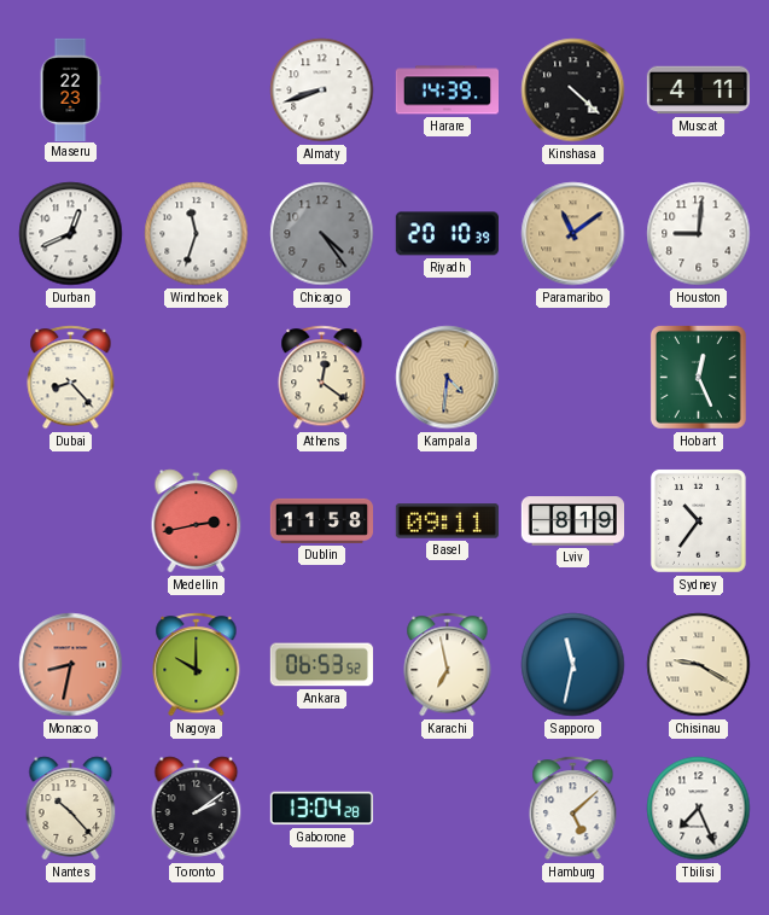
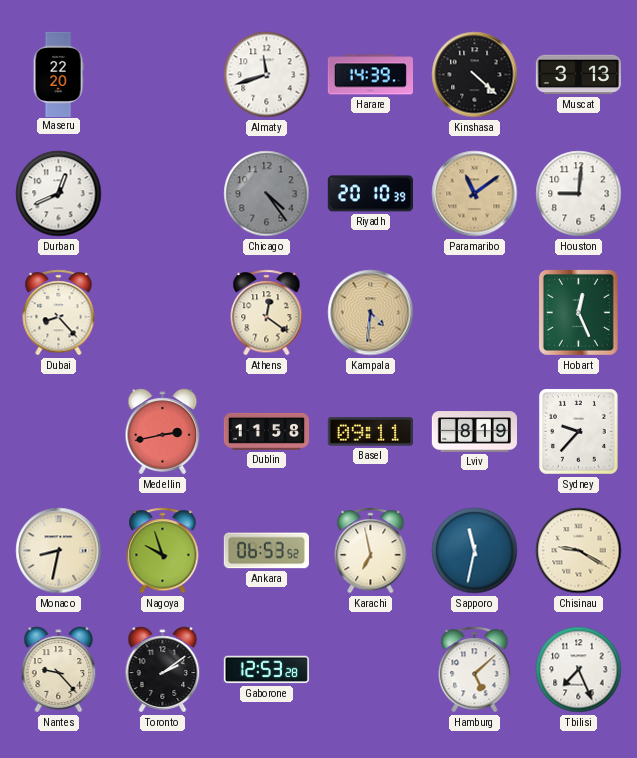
Maseru: 22:23 -> 22:20
Almaty: 8:42 -> 11:42
Muscat: 4:11 -> 3:13
Windhoek: 11:33 -> none
Sydney: 10:36 -> 9:37
Monaco dial: salmon -> cream
Nagoya: 10:00 -> 9:57
Nantes: 10:23 -> 9:23
Gaborone: 13:04 -> 12:53
